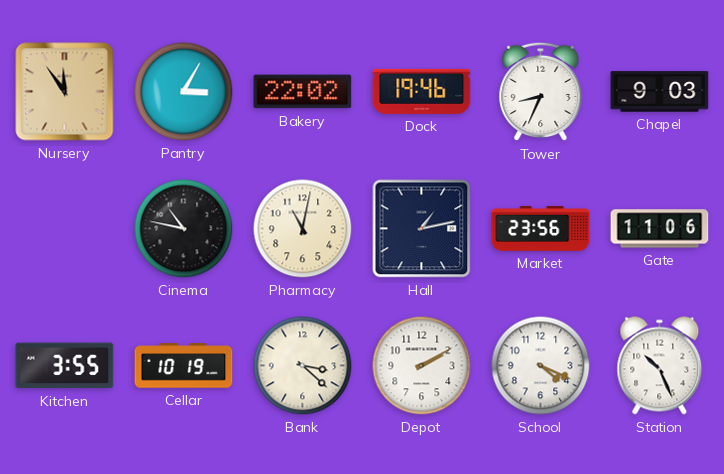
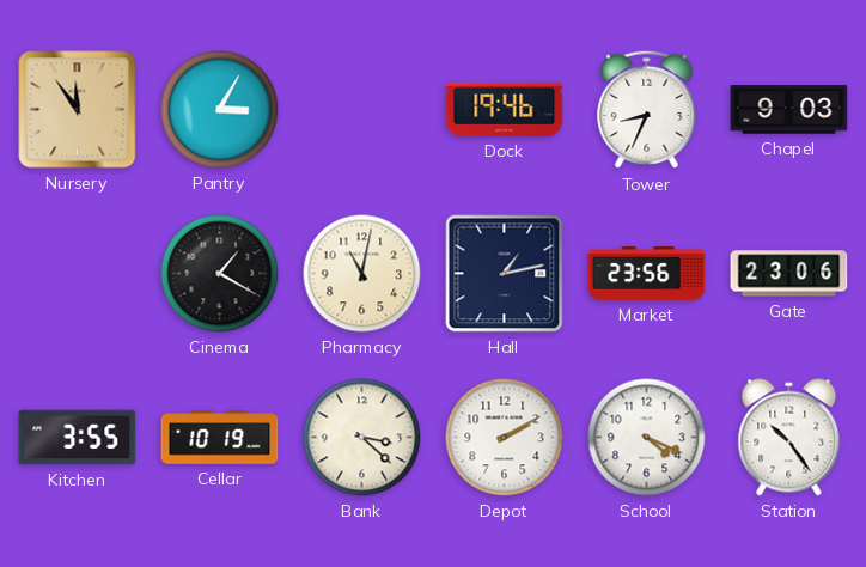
Bakery: 22:02 -> none
Cinema: 10:47 -> 1:20
Gate: 11:06 -> 23:06
Station: 10:26 -> 10:24
